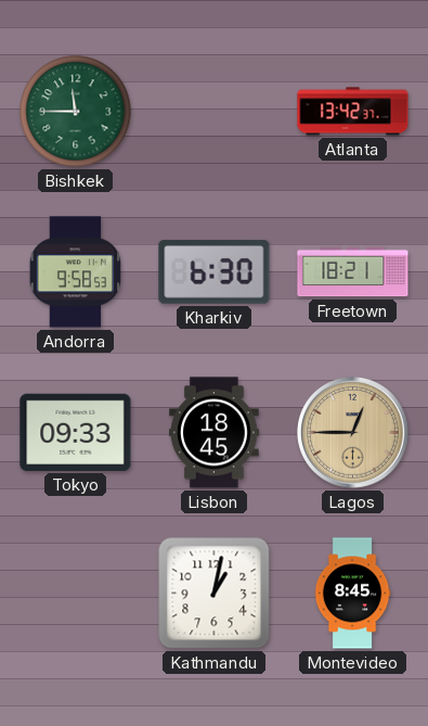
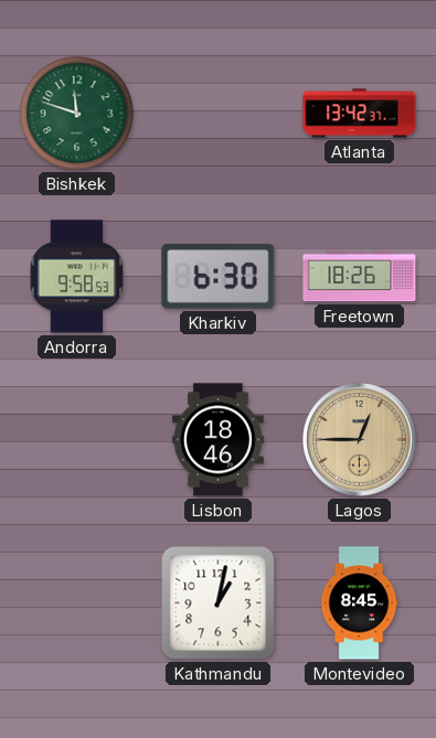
Bishkek: 11:45 -> 11:48
Freetown: 18:21 -> 18:26
Tokyo: 09:33 -> none
Lisbon: 18:45 -> 18:46
